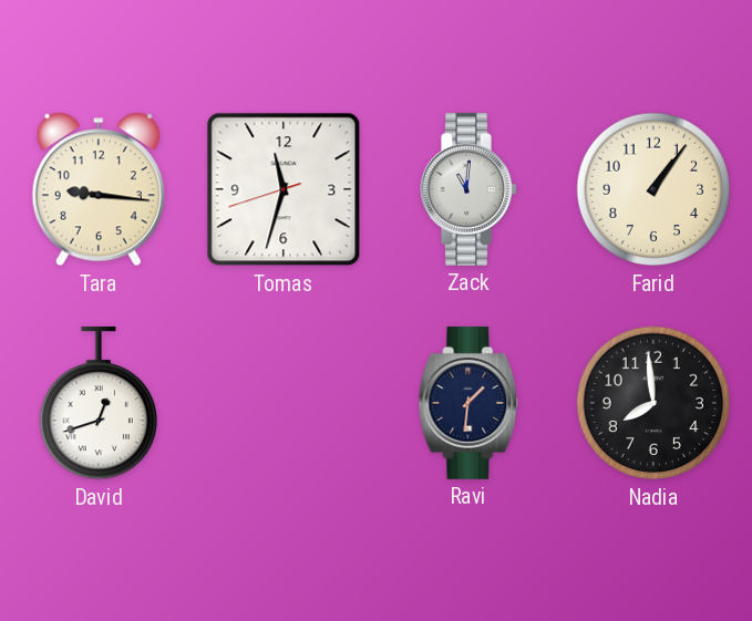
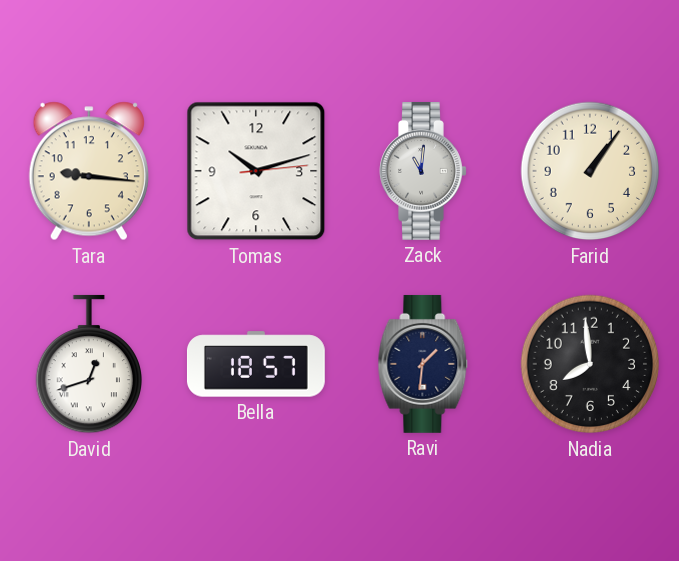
Tomas: 11:32 -> 10:12
Bella: none -> 18:57
